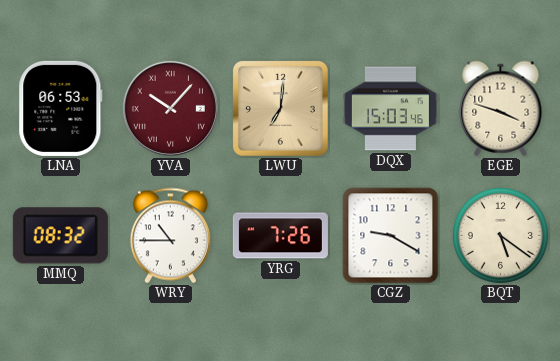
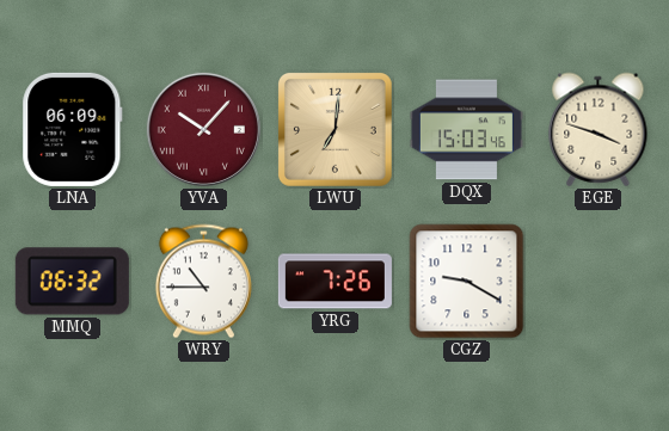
LNA: 06:53 -> 06:09
MMQ: 08:32 -> 06:32
BQT: 5:21 -> none
